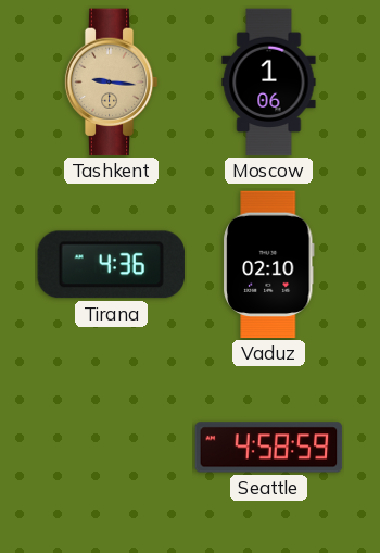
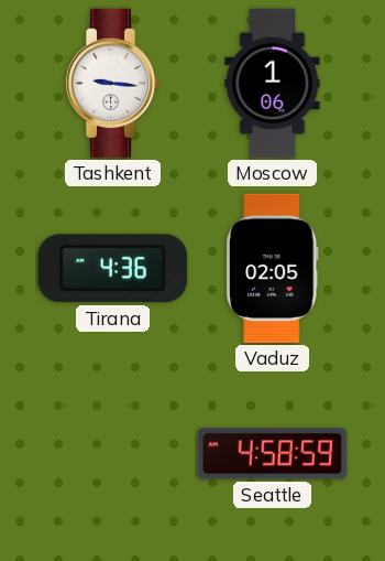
Tashkent dial: champagne -> white
Vaduz: 02:10 -> 02:05
